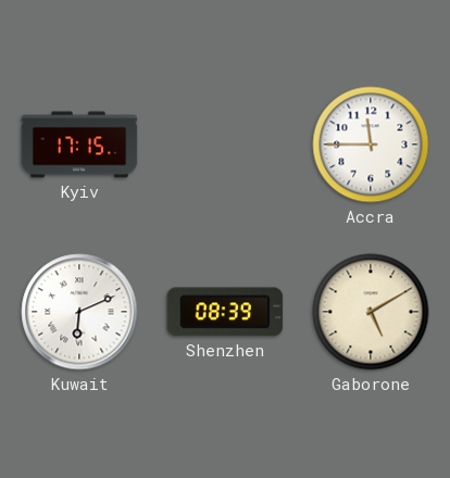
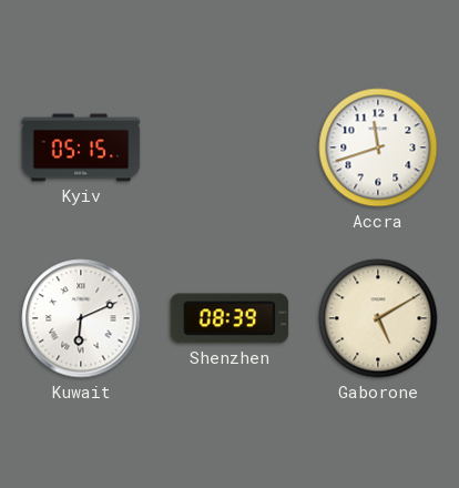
Kyiv: 17:15 -> 05:15
Accra: 11:45 -> 11:42
